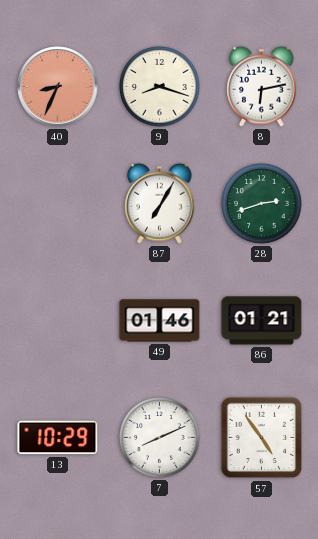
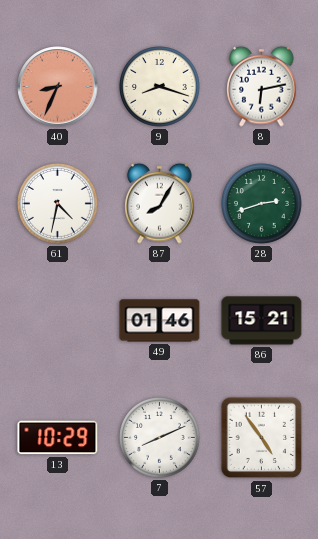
61: none -> 4:32
87: 7:05 -> 8:05
86: 01:21 -> 15:21
